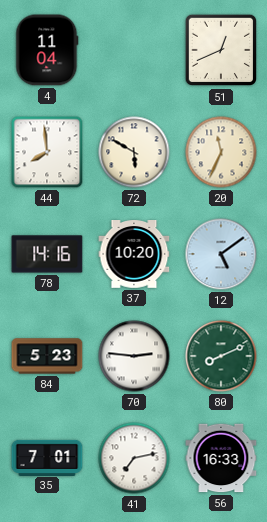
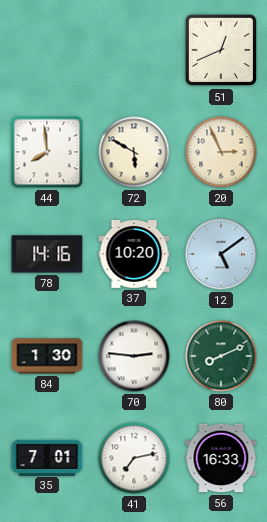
4: 11:04 -> none
20: 11:34 -> 2:56
84: 5:23 -> 1:30
